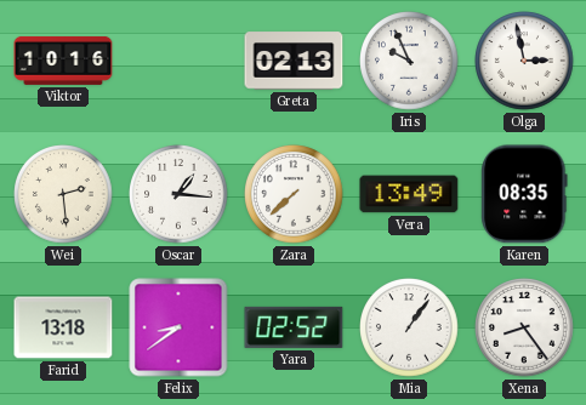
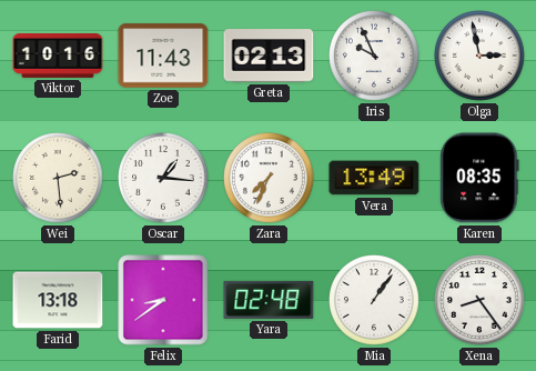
Zoe: none -> 11:43
Zara: 7:38 -> 7:34
Yara: 02:52 -> 02:48
